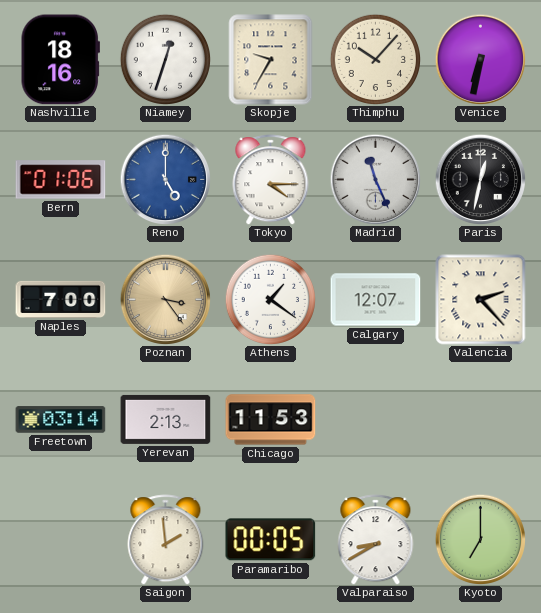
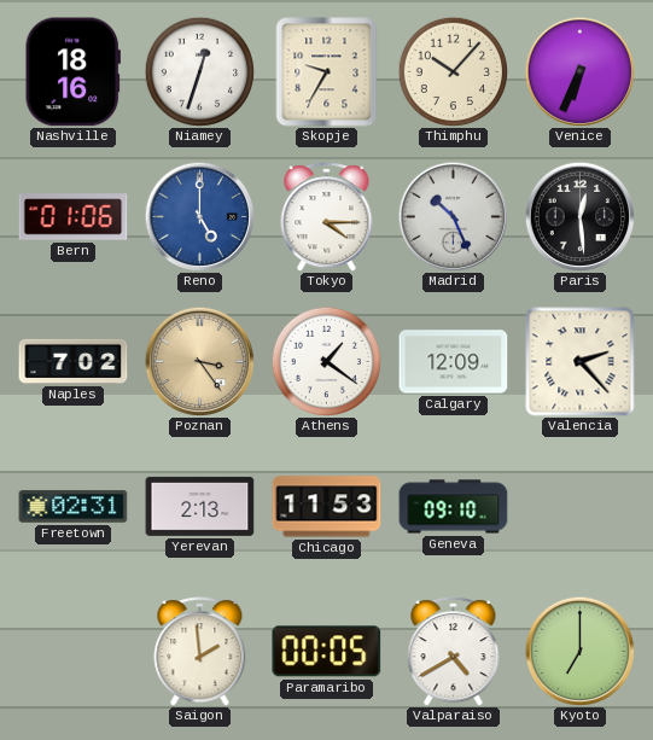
Venice: 6:32 -> 6:34
Madrid: 11:26 -> 10:26
Paris: 12:32 -> 12:29
Naples: 7:00 -> 7:02
Calgary: 12:07 -> 12:09
Freetown: 03:14 -> 02:31
Geneva: none -> 09:10
Valparaiso: 8:40 -> 4:40
